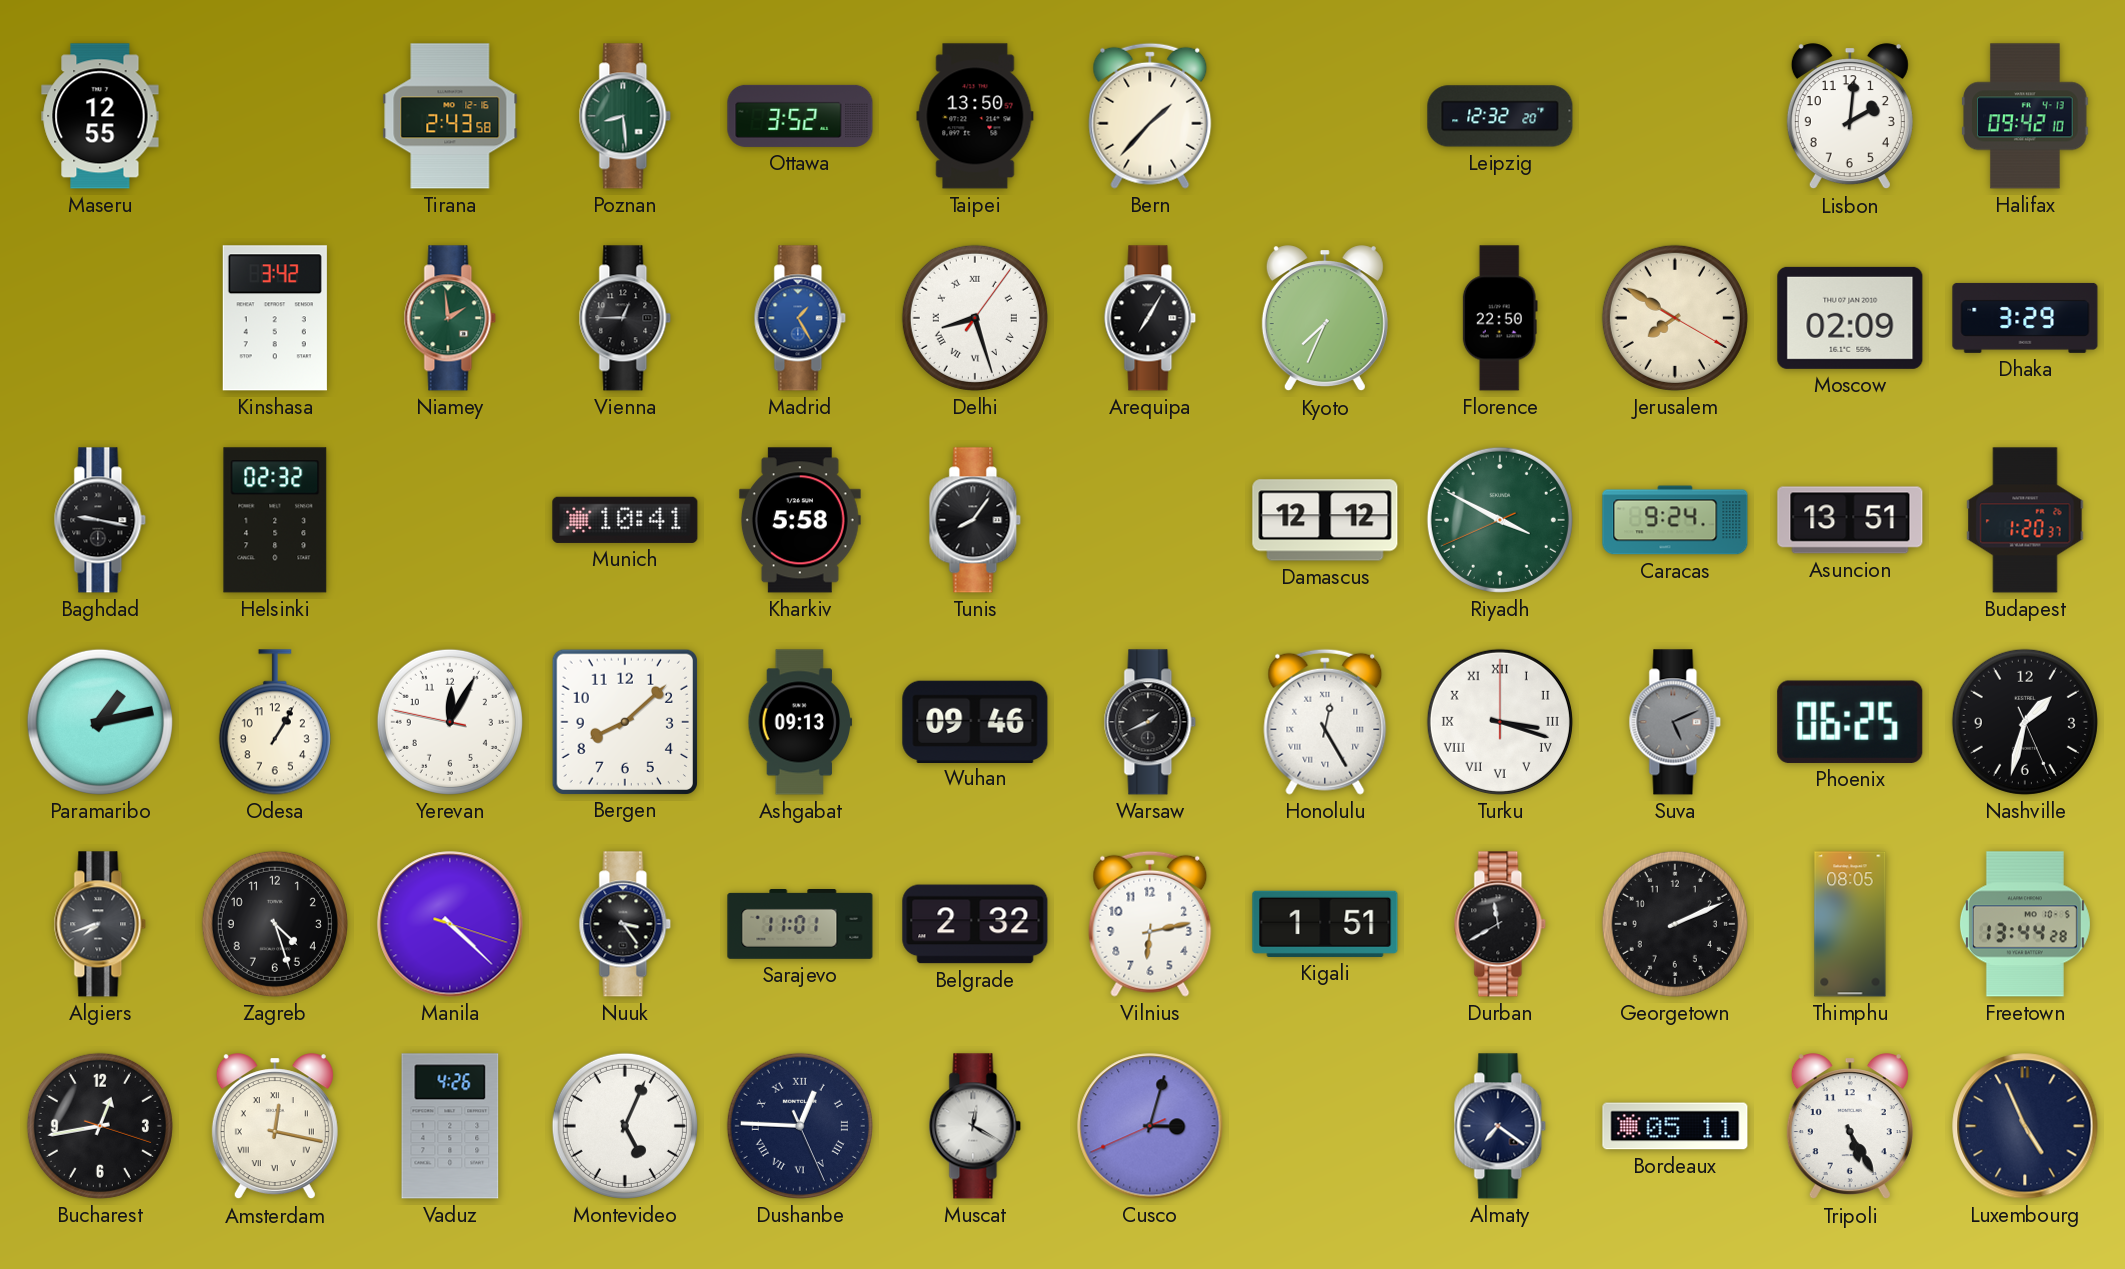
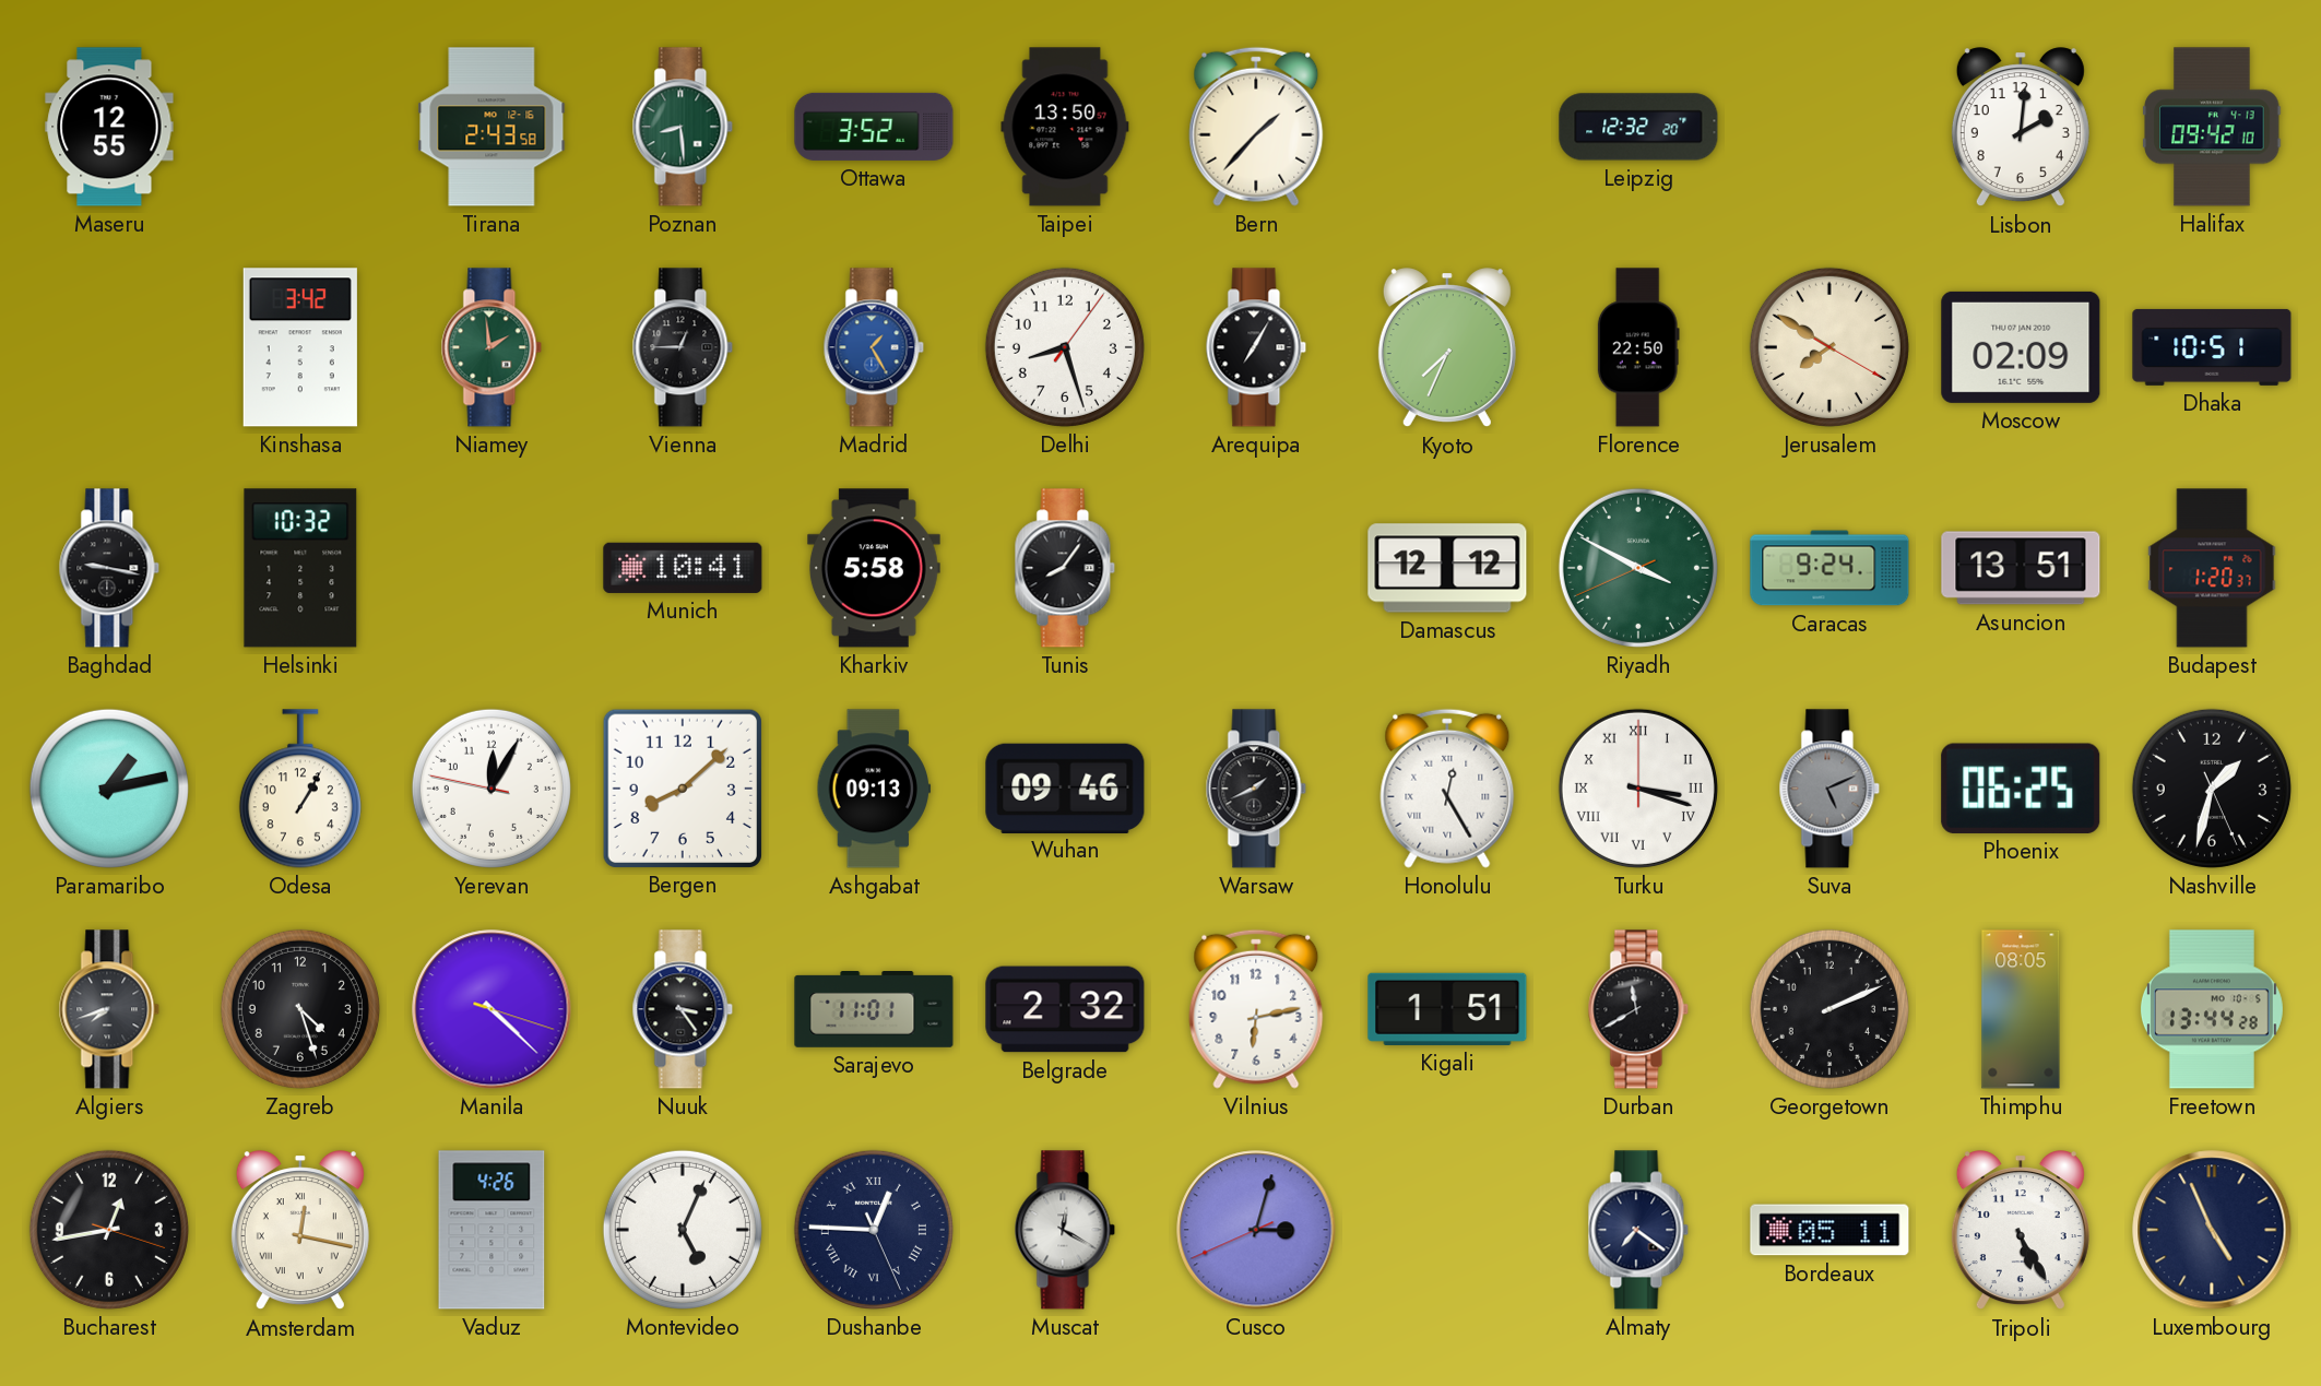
Delhi numerals: Roman -> Arabic
Dhaka: 3:29 -> 10:51
Helsinki: 02:32 -> 10:32
